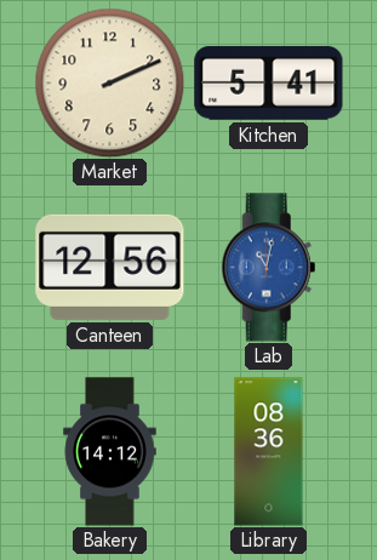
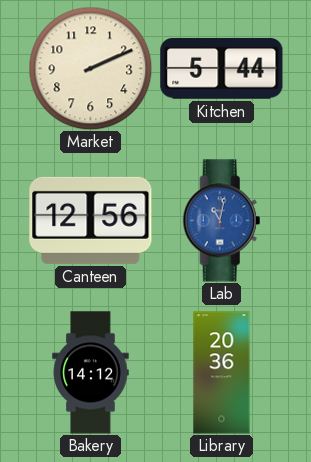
Kitchen: 5:41 -> 5:44
Library: 08:36 -> 20:36
